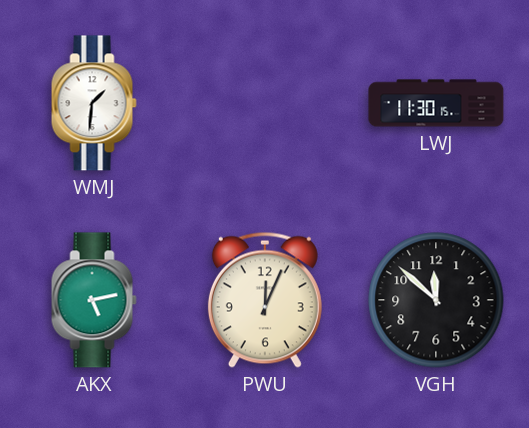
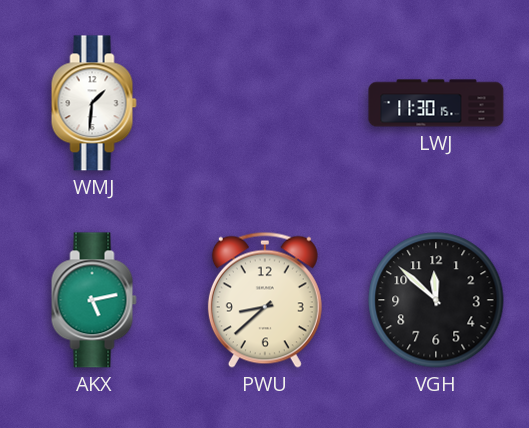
PWU: 12:04 -> 8:38
